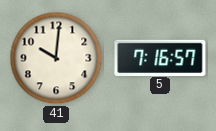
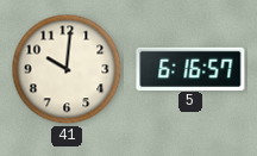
5: 7:16 -> 6:16
